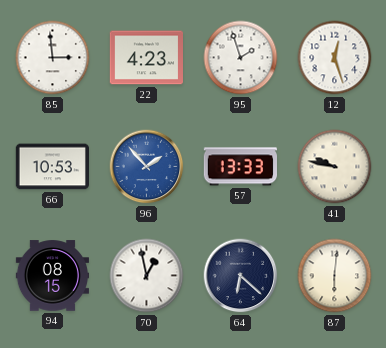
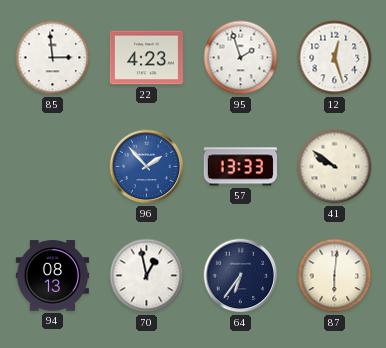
66: 10:53 -> none
41: 9:47 -> 9:51
94: 08:15 -> 08:13
64: 6:22 -> 6:36
